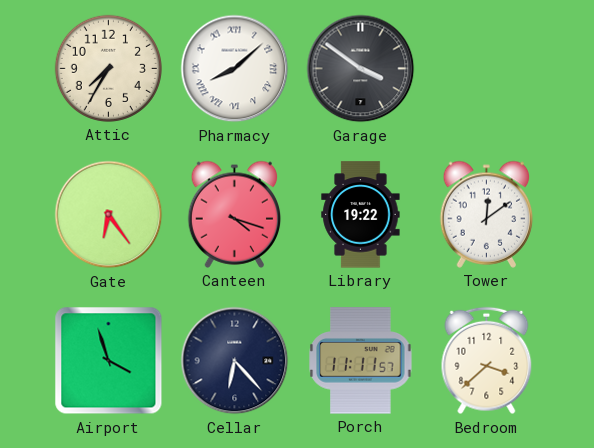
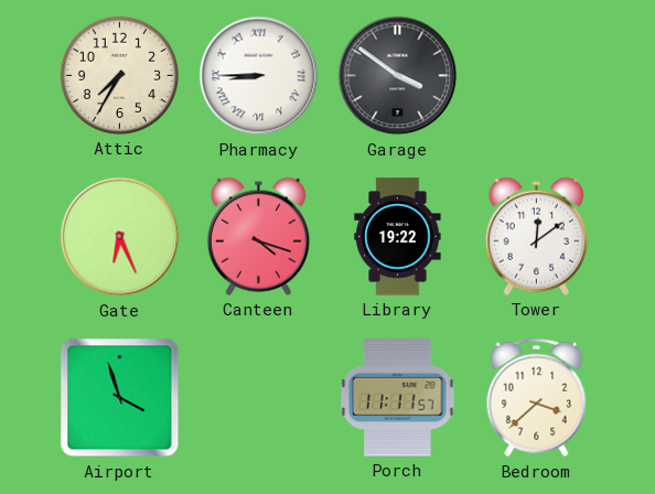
Pharmacy: 8:08 -> 8:45
Gate: 6:24 -> 6:26
Cellar: 6:23 -> none
